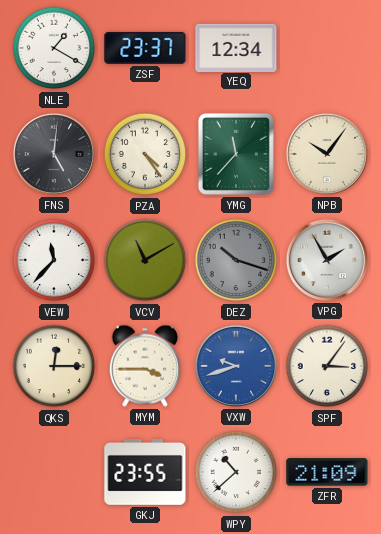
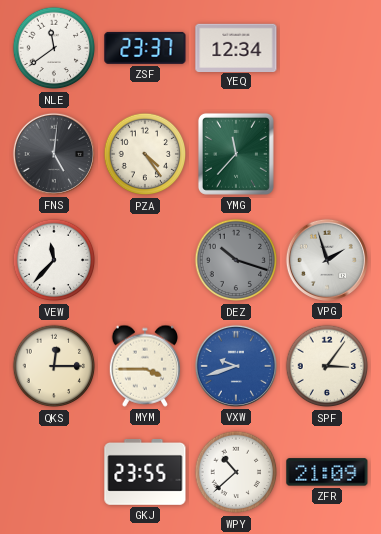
NLE: 1:20 -> 11:39
NPB: 10:06 -> none
VCV: 11:10 -> none
VPG: 1:55 -> 1:57
